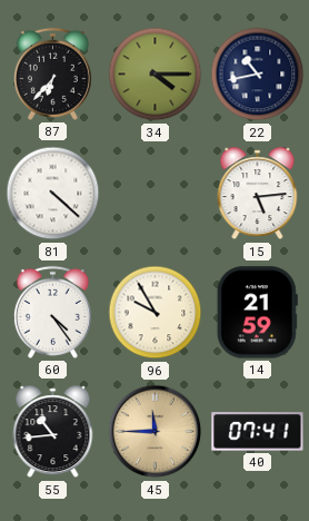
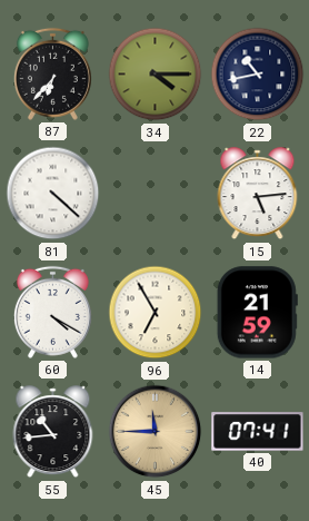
60: 4:24 -> 4:20
96: 9:55 -> 6:55
